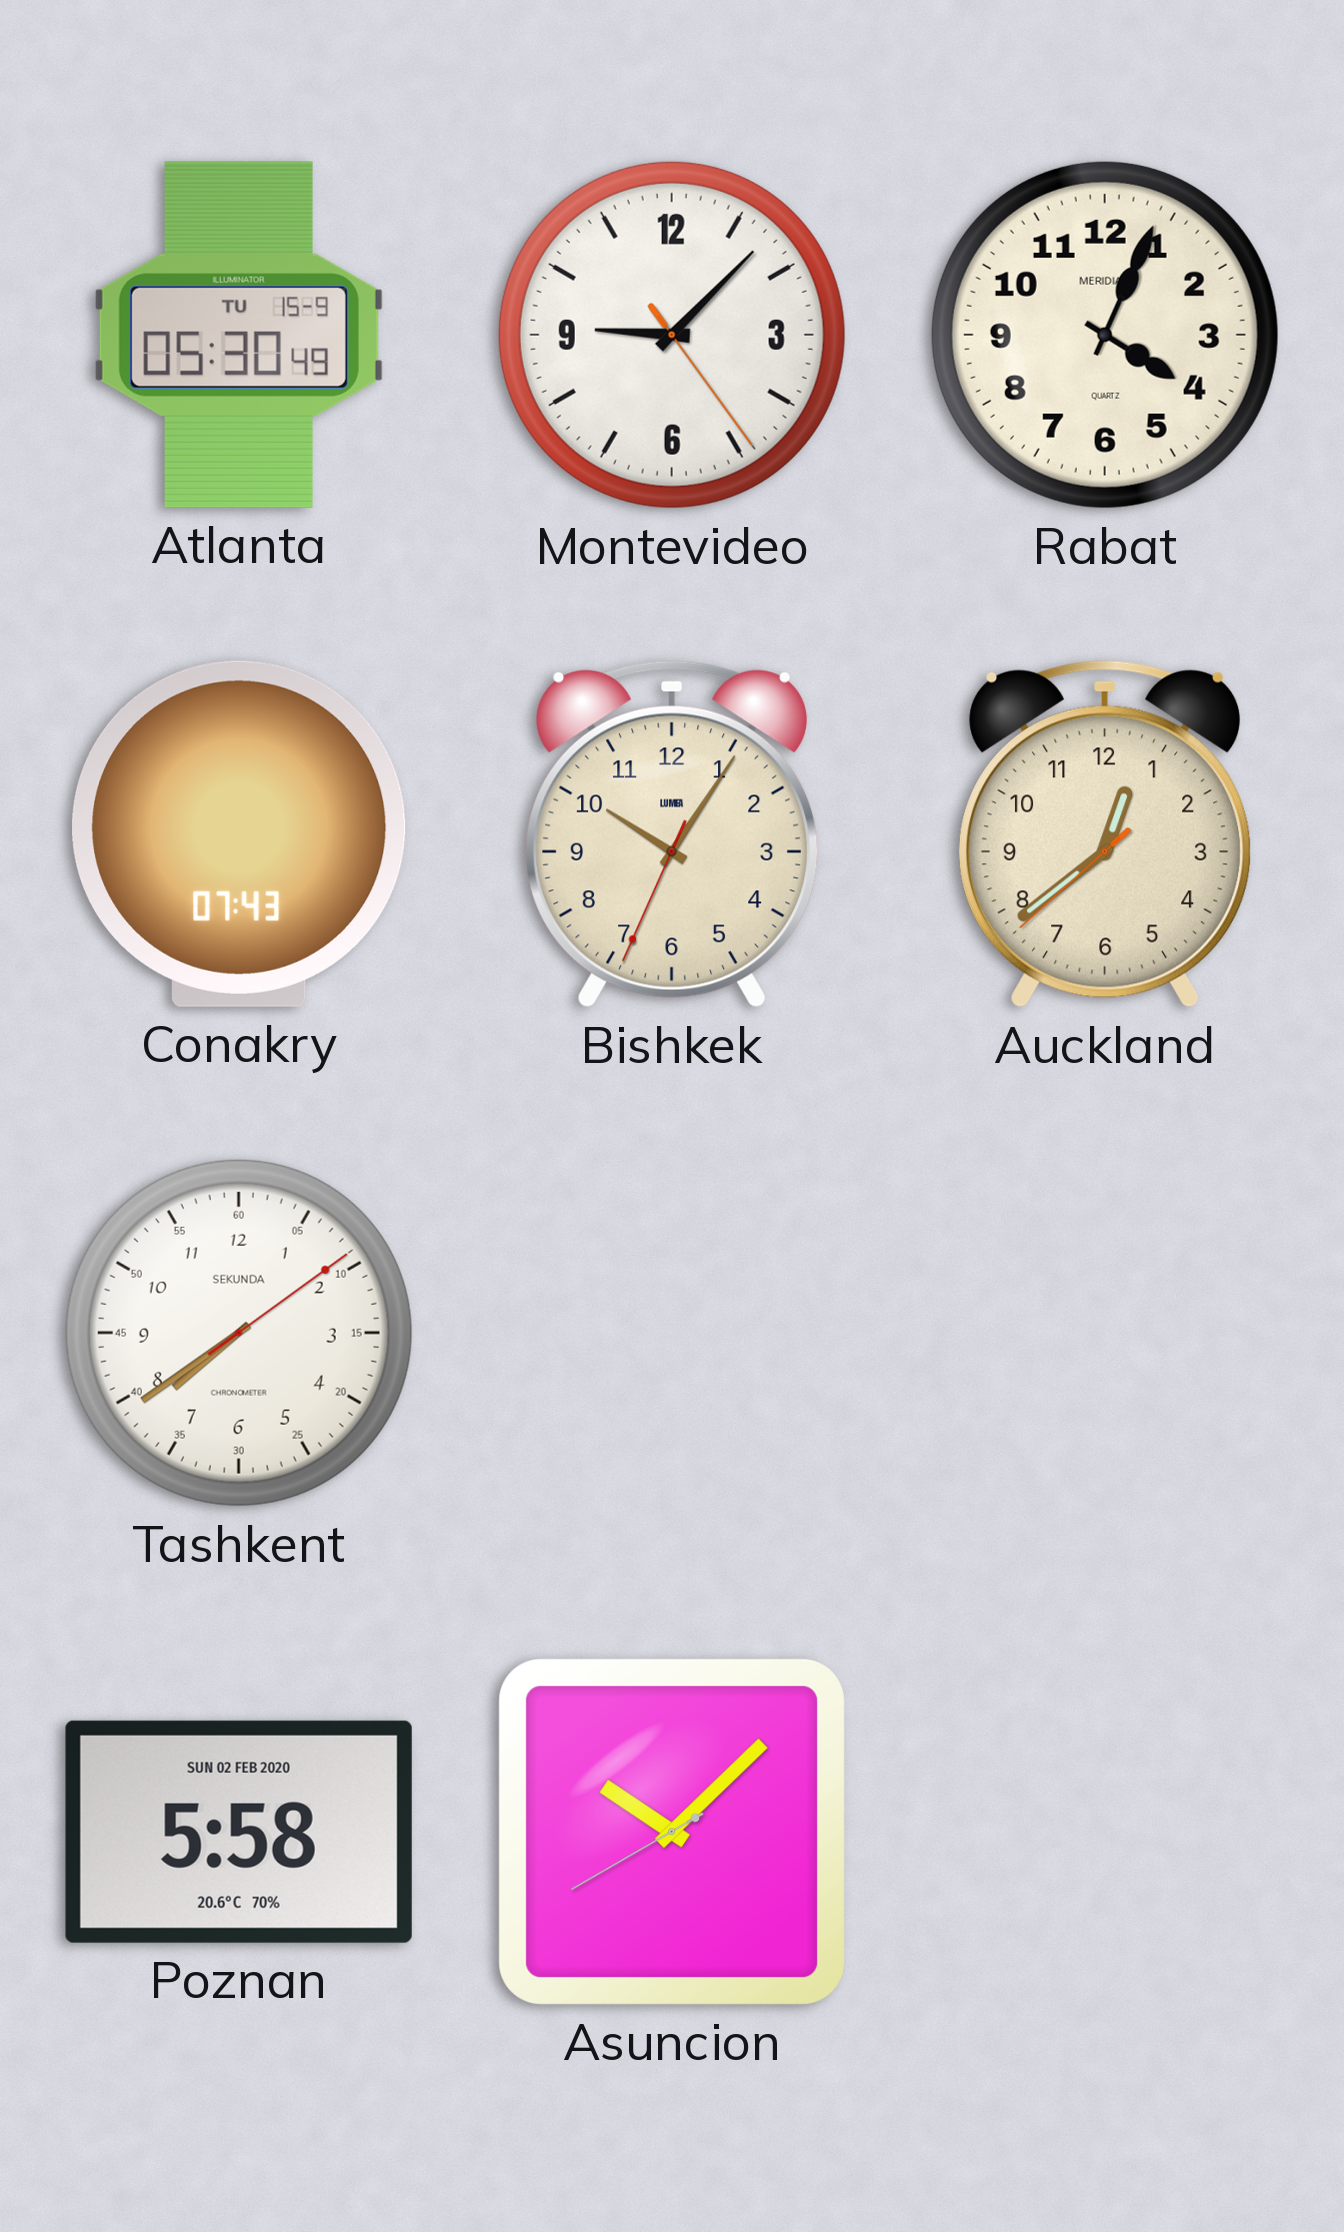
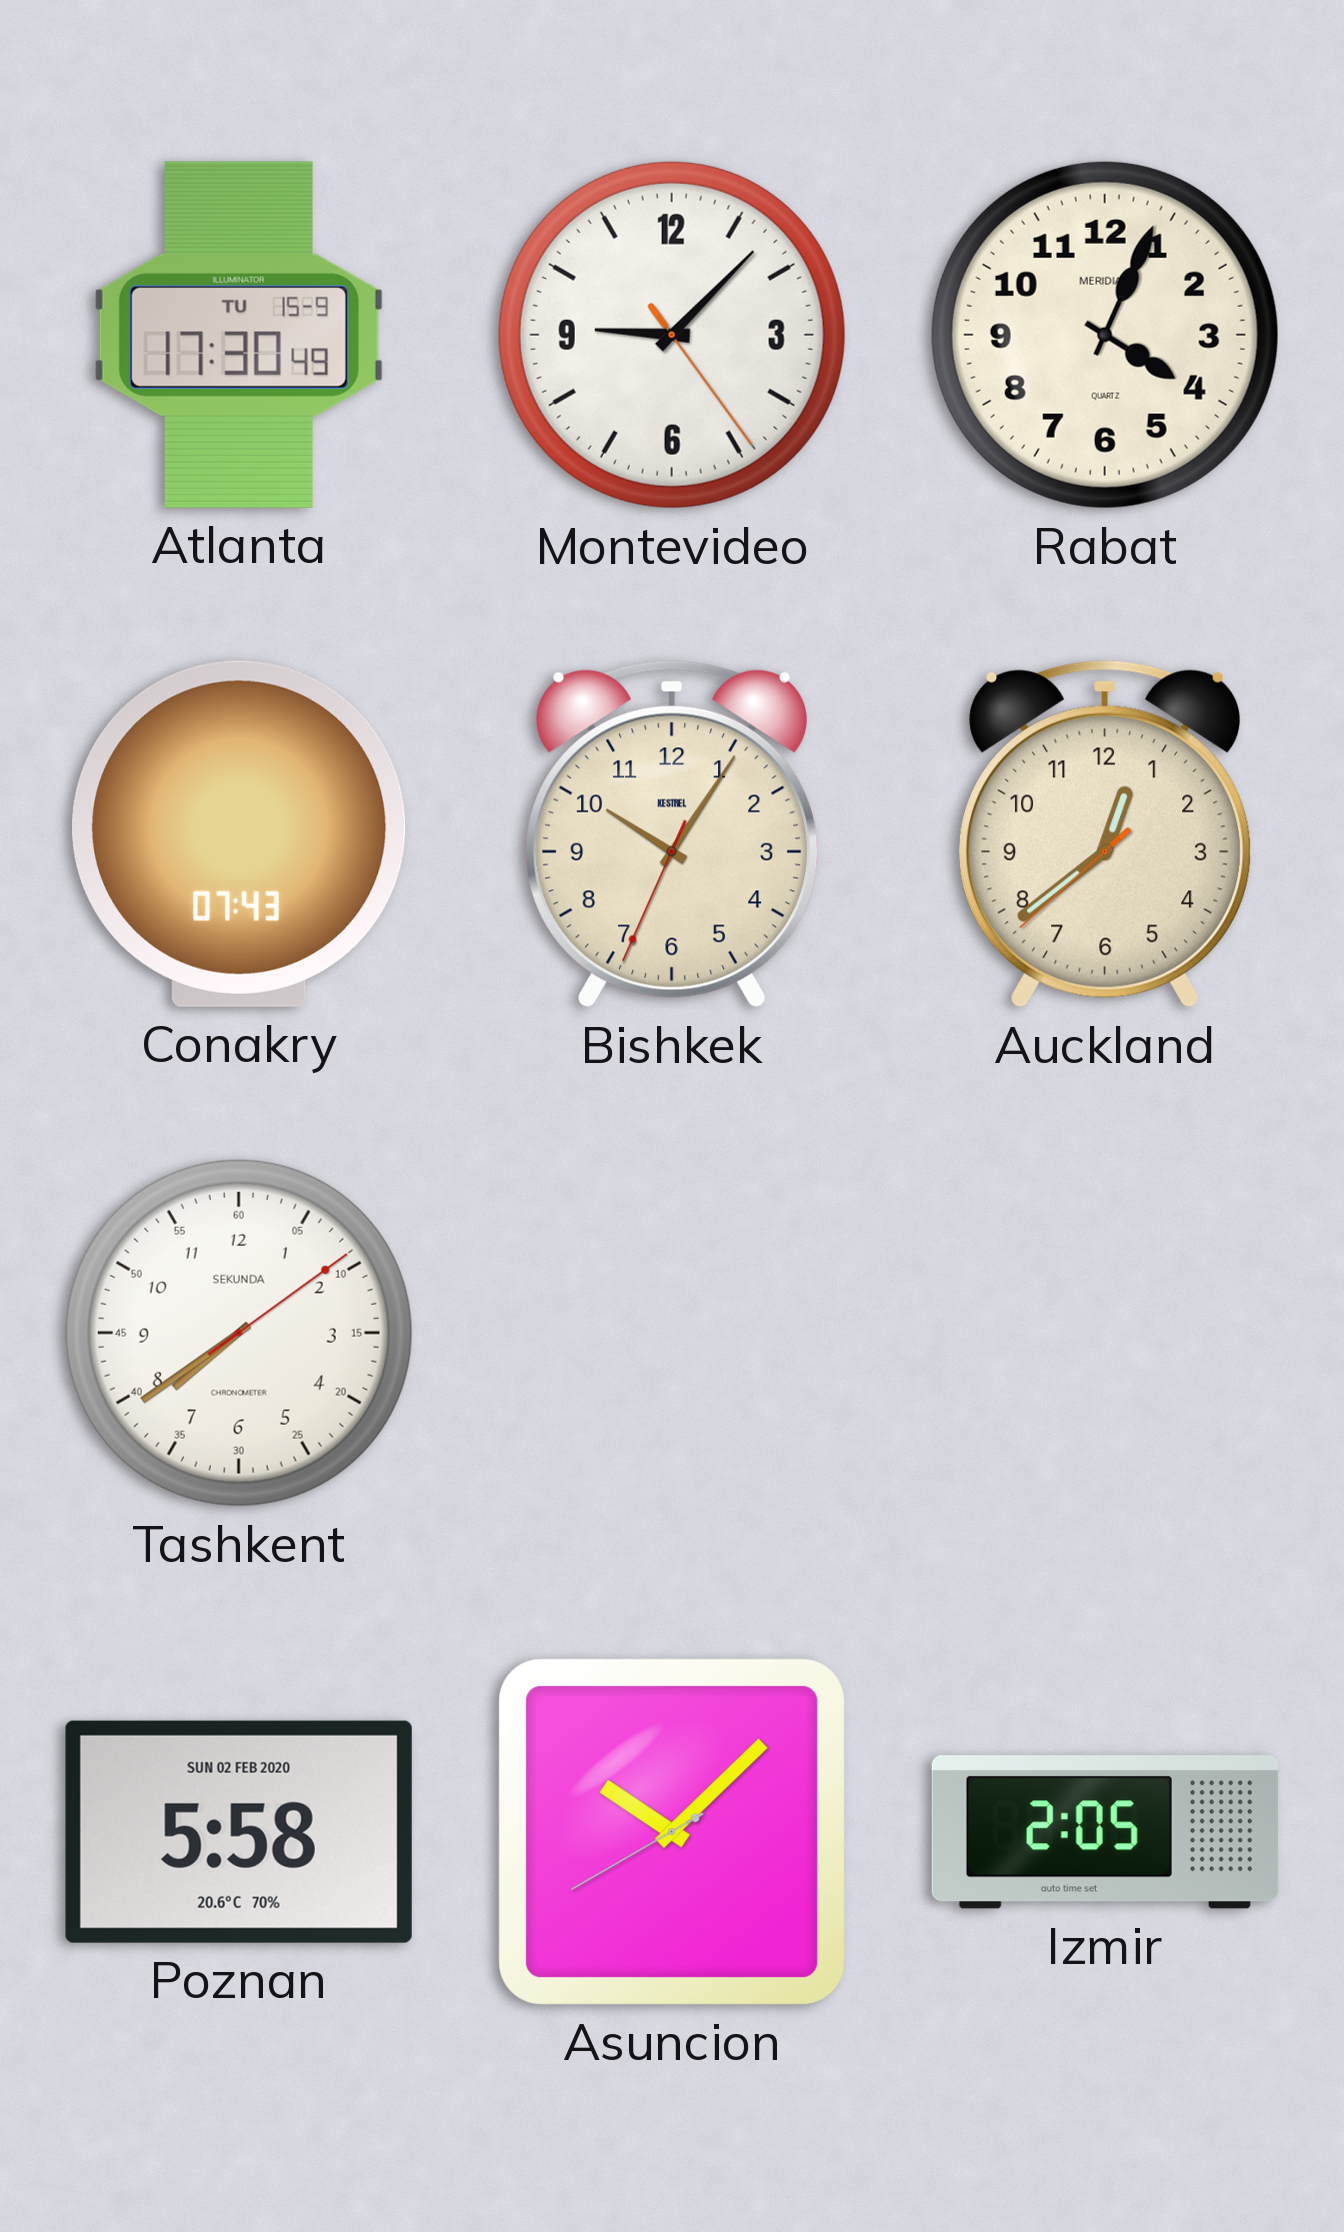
Atlanta: 05:30 -> 17:30
Bishkek brand: LUMEA -> KESTREL
Izmir: none -> 2:05
